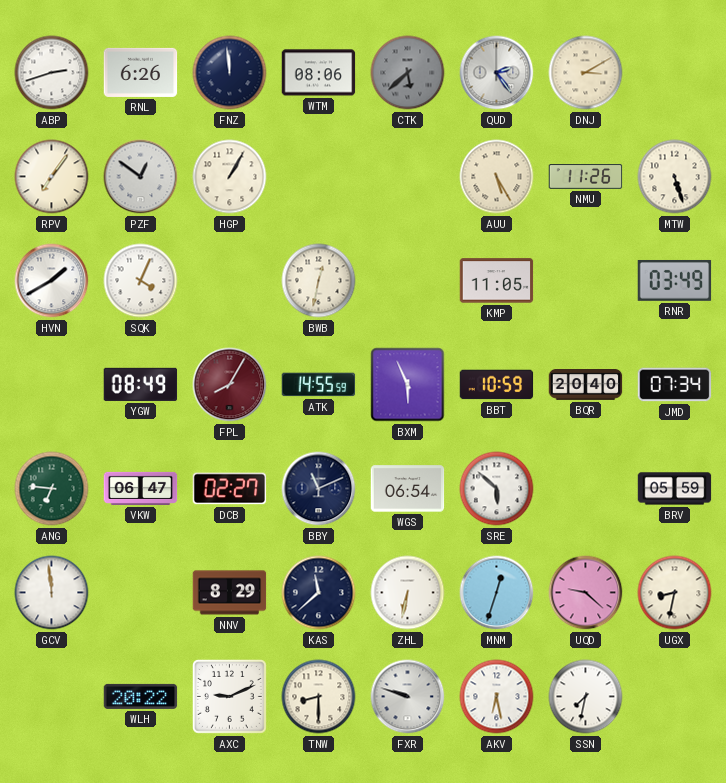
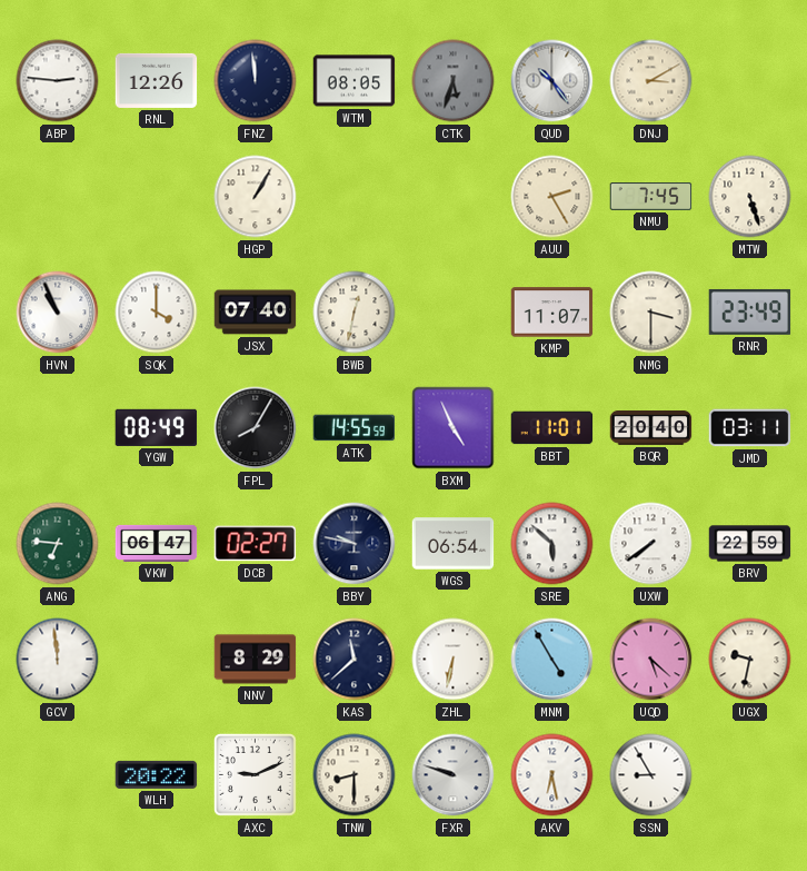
ABP: 2:42 -> 2:46
RNL: 6:26 -> 12:26
WTM: 08:06 -> 08:05
CTK: 5:38 -> 5:33
QUD: 2:24 -> 10:24
RPV: 7:06 -> none
PZF: 12:51 -> none
AUU: 5:25 -> 2:25
NMU: 11:26 -> 7:45
HVN: 1:40 -> 10:56
SQK: 4:04 -> 4:00
JSX: none -> 07:40
KMP: 11:05 -> 11:07
NMG: none -> 3:30
RNR: 03:49 -> 23:49
FPL dial: burgundy -> black
BXM: 5:56 -> 4:56
BBT: 10:59 -> 11:01
JMD: 07:34 -> 03:11
BBY: 11:11 -> 9:47
UXW: none -> 7:39
BRV: 05:59 -> 22:59
MNM: 12:33 -> 4:55
UQD: 9:22 -> 5:22
UGX: 8:32 -> 9:32
SSN: 7:32 -> 8:55
